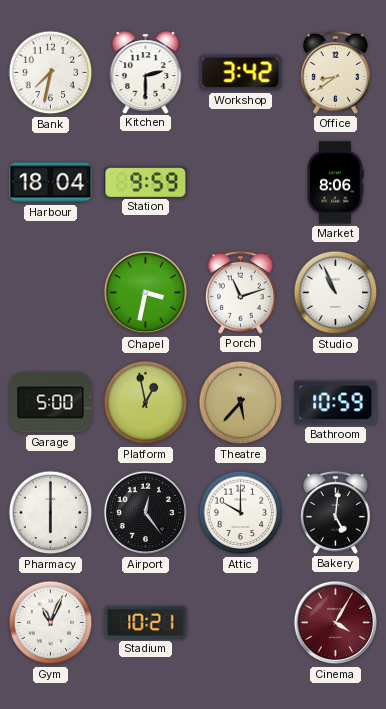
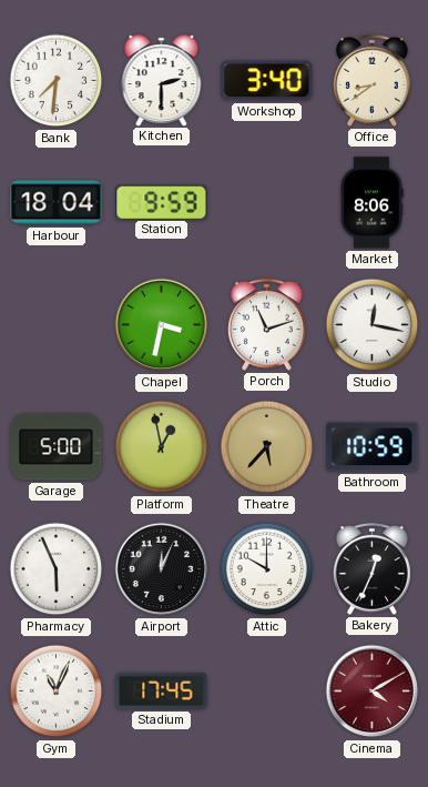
Bank: 7:32 -> 7:31
Workshop: 3:42 -> 3:40
Studio: 10:56 -> 12:17
Pharmacy: 6:00 -> 5:56
Airport: 12:24 -> 12:04
Bakery: 5:01 -> 12:34
Stadium: 10:21 -> 17:45
Cinema: 4:05 -> 4:10
